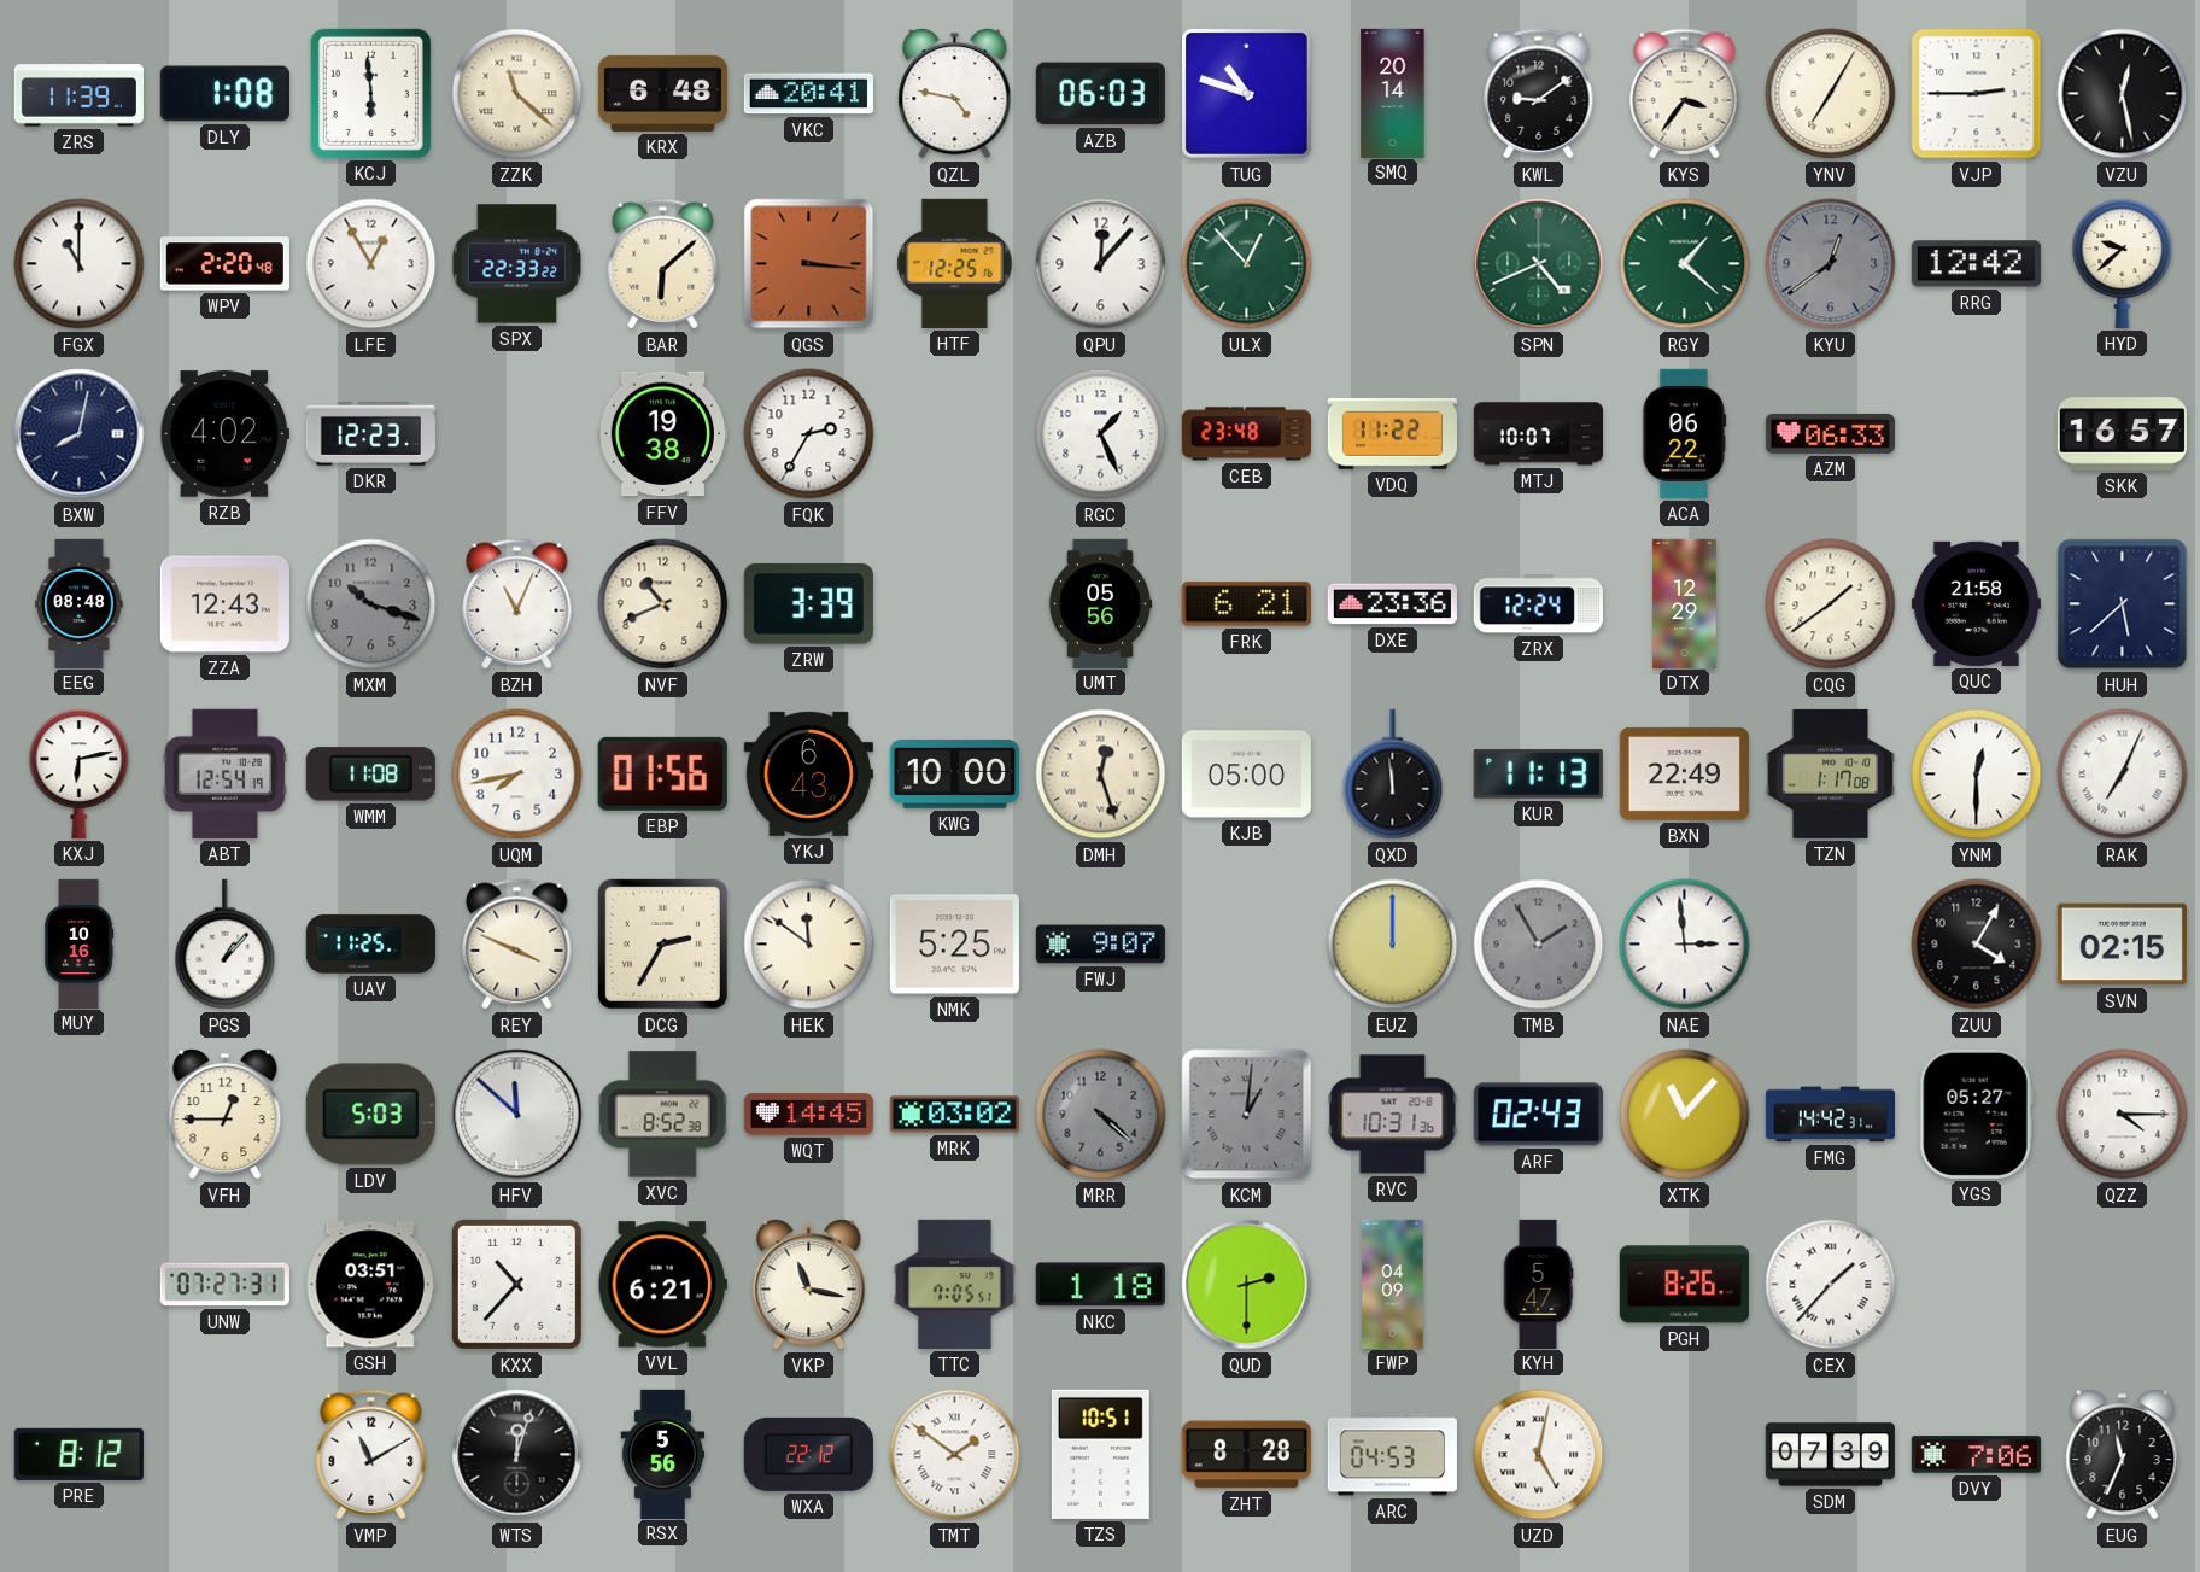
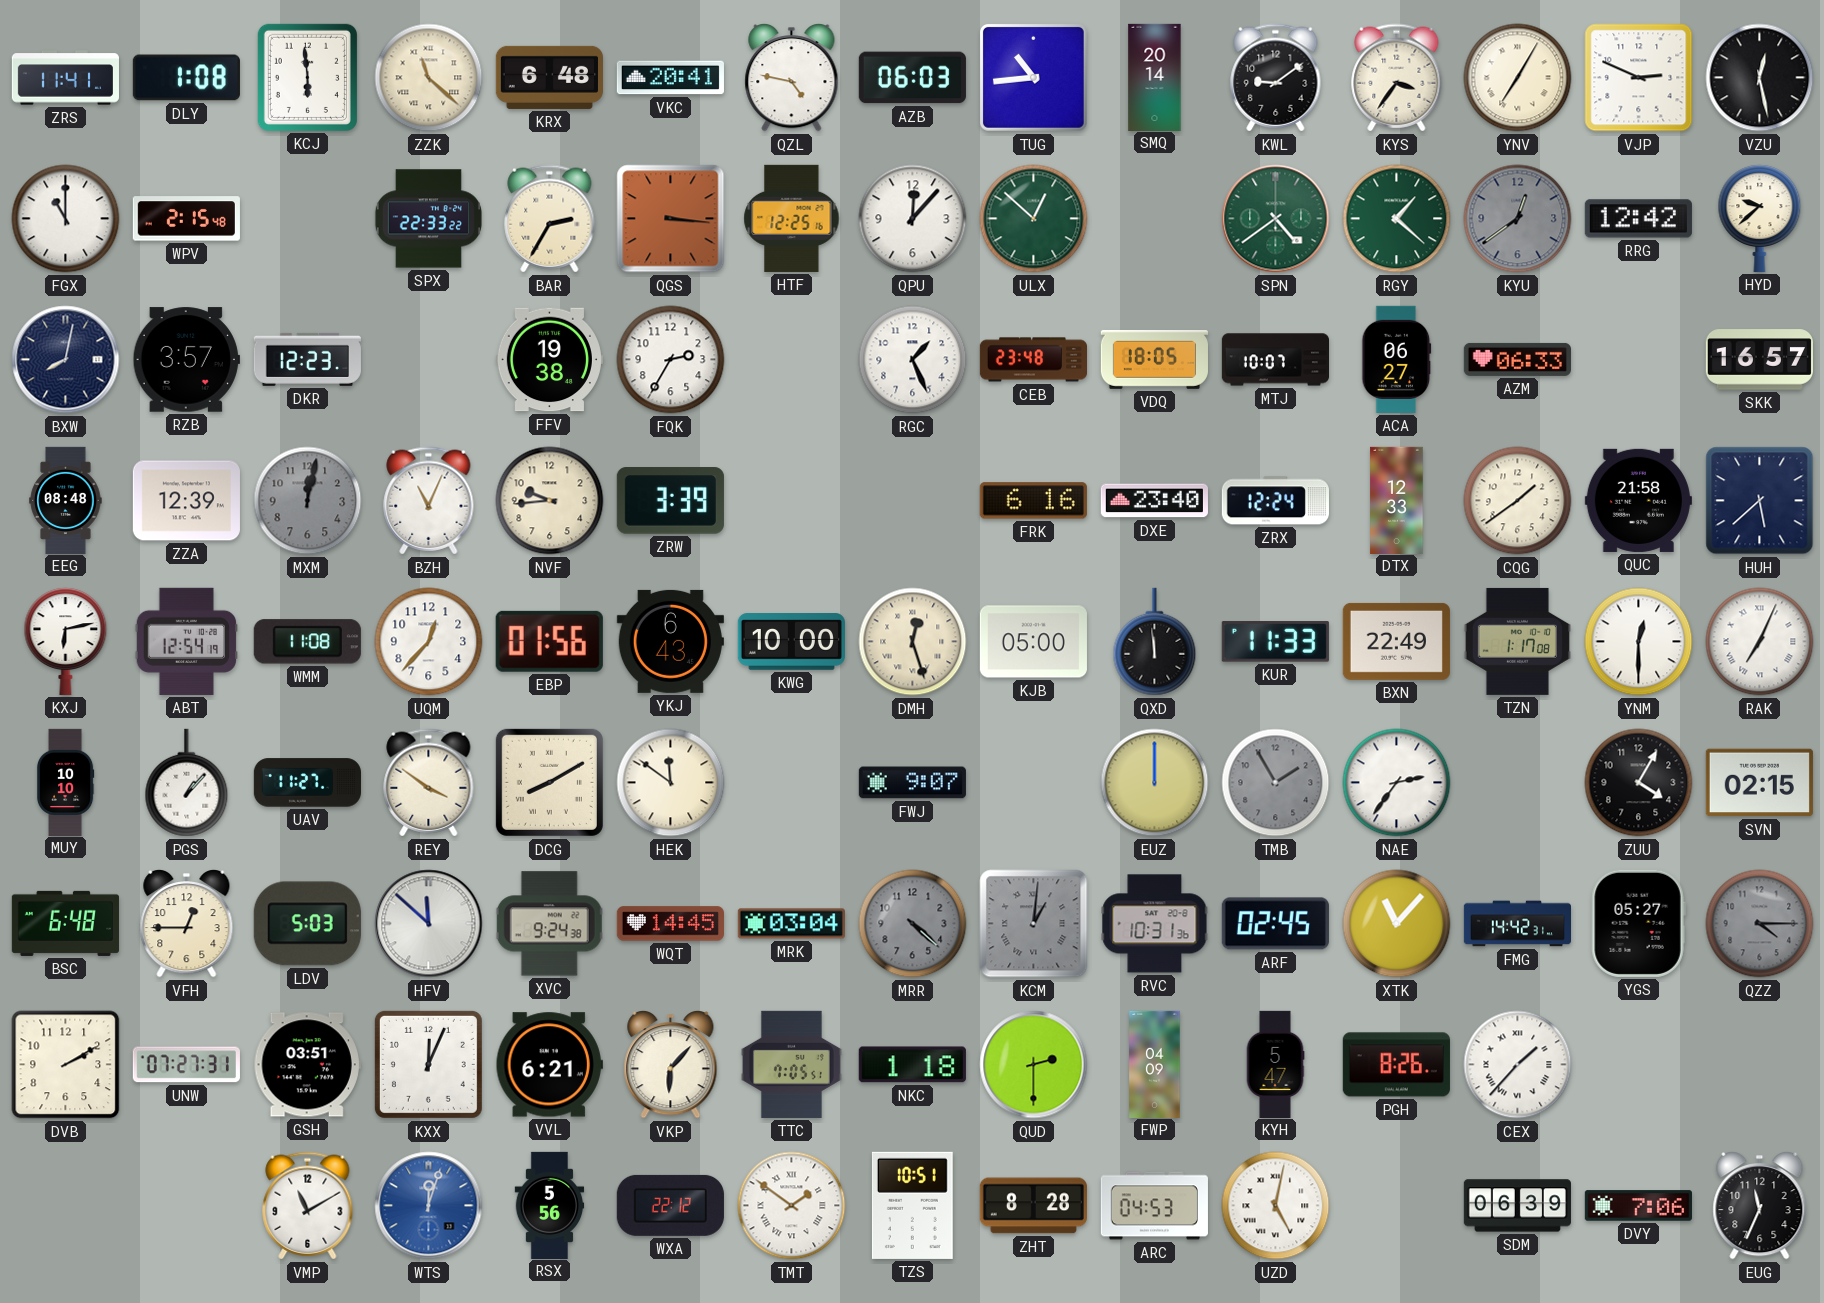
ZRS: 11:39 -> 11:41
TUG: 10:48 -> 10:44
VJP: 2:45 -> 2:49
WPV: 2:20 -> 2:15
LFE: 12:55 -> none
BAR: 6:08 -> 2:35
ULX: 12:53 -> 12:52
SPN: 4:41 -> 4:39
RZB: 4:02 -> 3:57
VDQ: 11:22 -> 18:05
ACA: 06:22 -> 06:27
ZZA: 12:43 -> 12:39
MXM: 10:18 -> 12:02
NVF: 10:41 -> 9:44
UMT: 05:56 -> none
FRK: 6:21 -> 6:16
DXE: 23:36 -> 23:40
DTX: 12:29 -> 12:33
UQM: 7:43 -> 12:37
KUR: 11:13 -> 11:33
MUY: 10:16 -> 10:10
UAV: 11:25 -> 11:27
REY: 3:49 -> 3:51
DCG: 2:35 -> 8:10
NMK: 5:25 -> none
NAE: 2:59 -> 2:36
BSC: none -> 6:48
XVC: 8:52 -> 9:24
MRK: 03:02 -> 03:04
ARF: 02:43 -> 02:45
QZZ dial: white -> grey
DVB: none -> 2:10
KXX: 10:37 -> 12:04
VKP: 11:17 -> 6:07
PRE: 8:12 -> none
WTS dial: black -> blue
SDM: 07:39 -> 06:39
